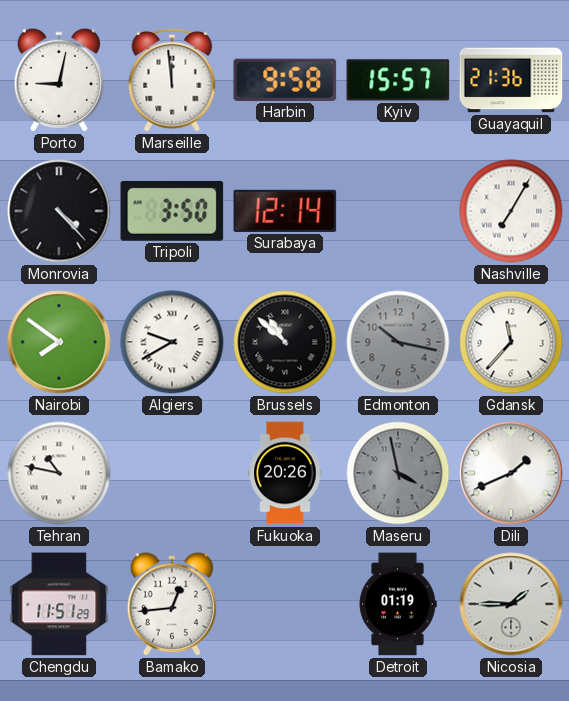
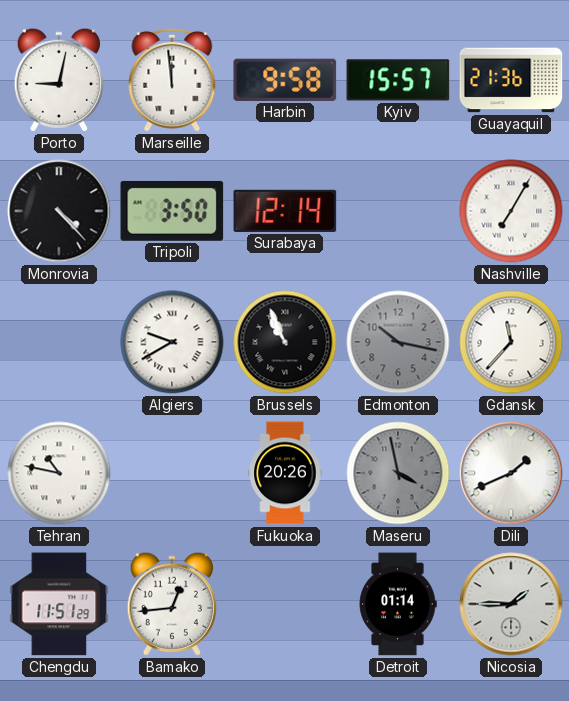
Nairobi: 7:51 -> none
Brussels: 10:52 -> 10:56
Detroit: 01:19 -> 01:14
